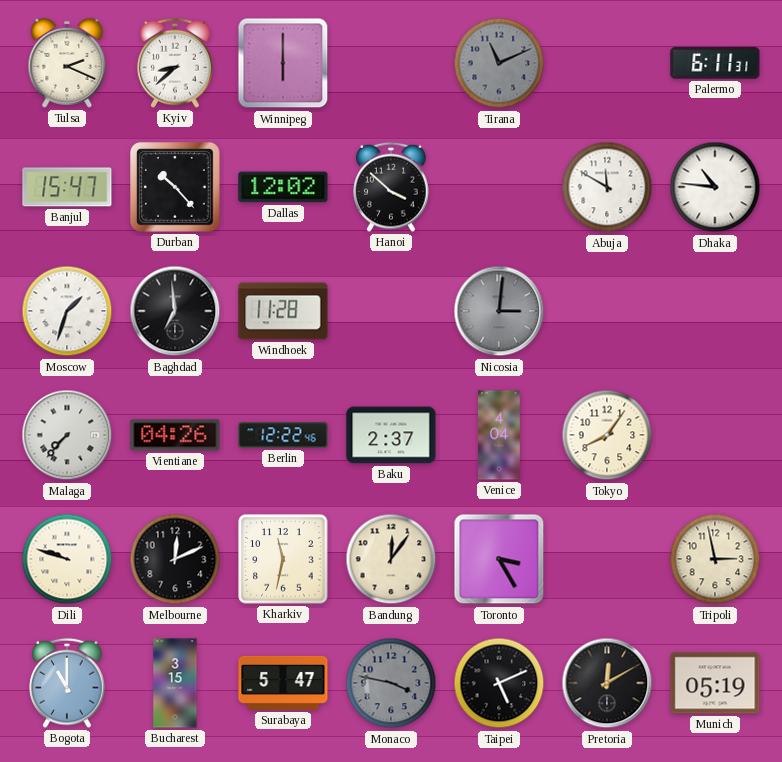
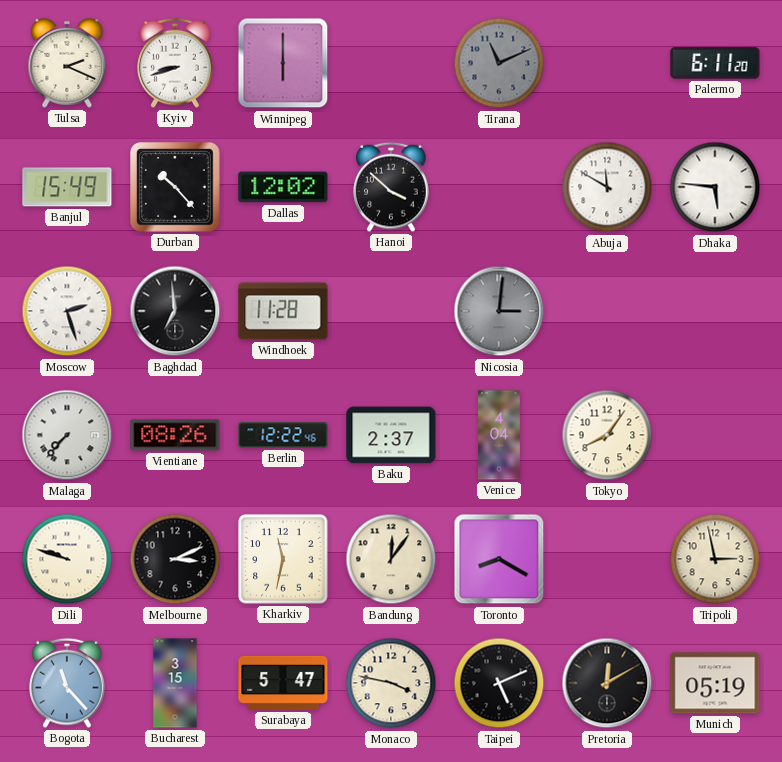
Kyiv: 8:38 -> 8:42
Palermo: 6:11:31 -> 6:11:20
Banjul: 15:47 -> 15:49
Dhaka: 10:46 -> 5:46
Moscow: 1:33 -> 2:27
Vientiane: 04:26 -> 08:26
Melbourne: 12:11 -> 3:11
Toronto: 3:25 -> 8:20
Bogota: 11:00 -> 11:23
Monaco dial: grey -> cream
